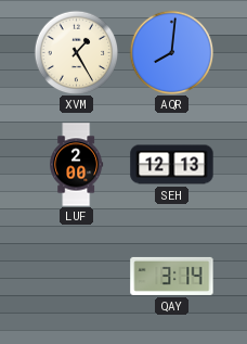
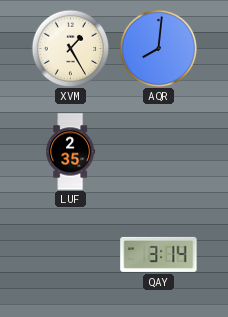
LUF: 2:00 -> 2:35
SEH: 12:13 -> none
